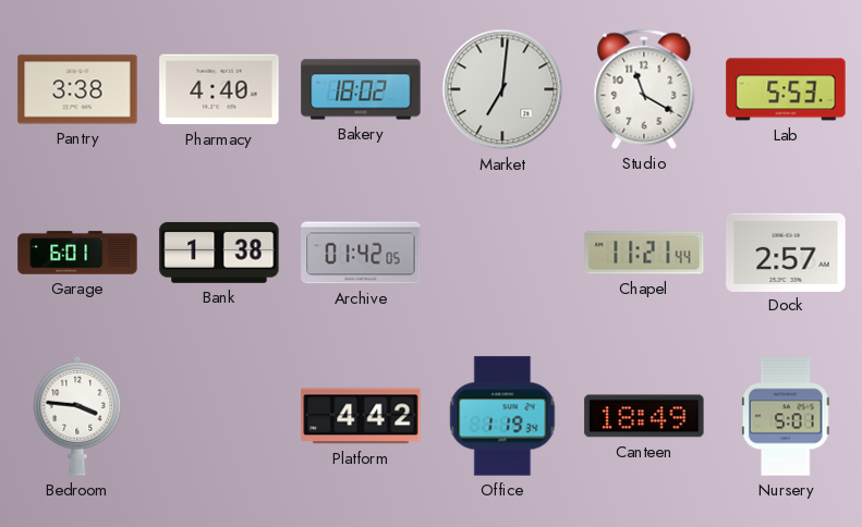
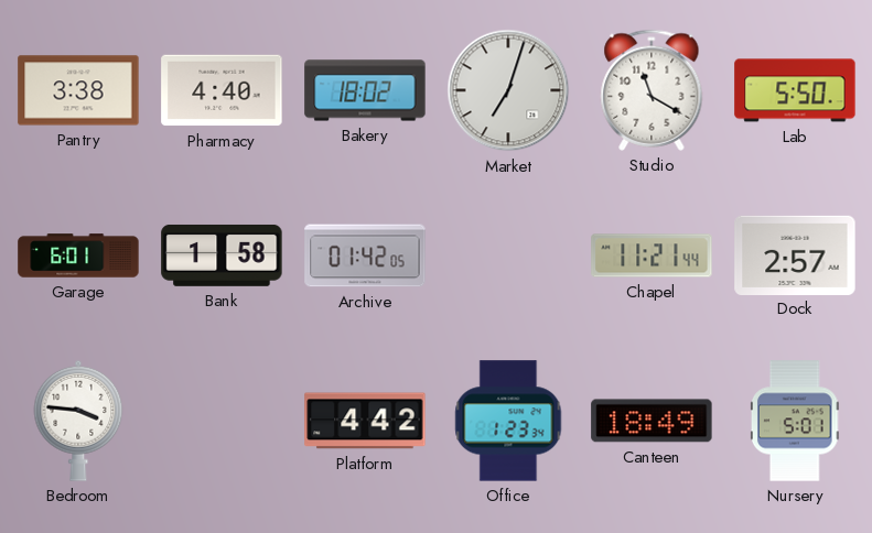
Market: 7:01 -> 7:03
Lab: 5:53 -> 5:50
Bank: 1:38 -> 1:58
Office: 1:19 -> 1:23
